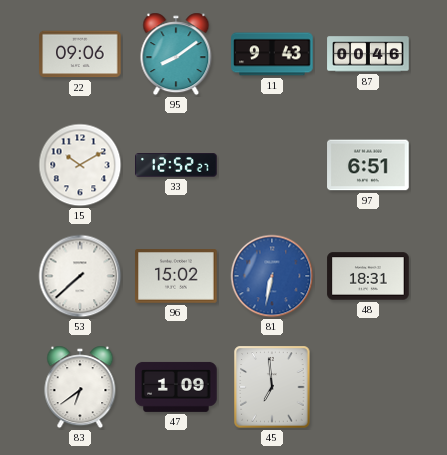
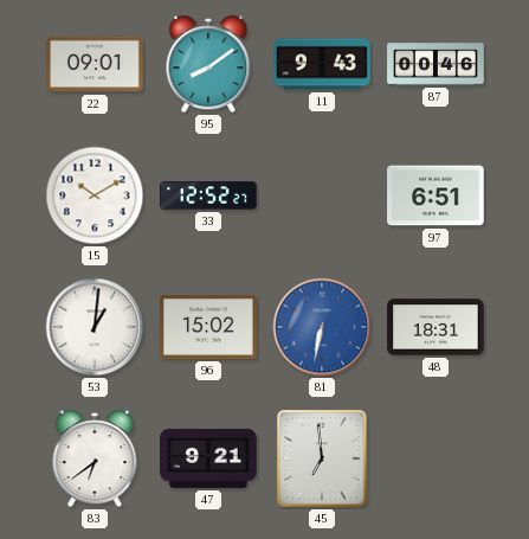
22: 09:06 -> 09:01
53: 7:38 -> 1:01
47: 1:09 -> 9:21
